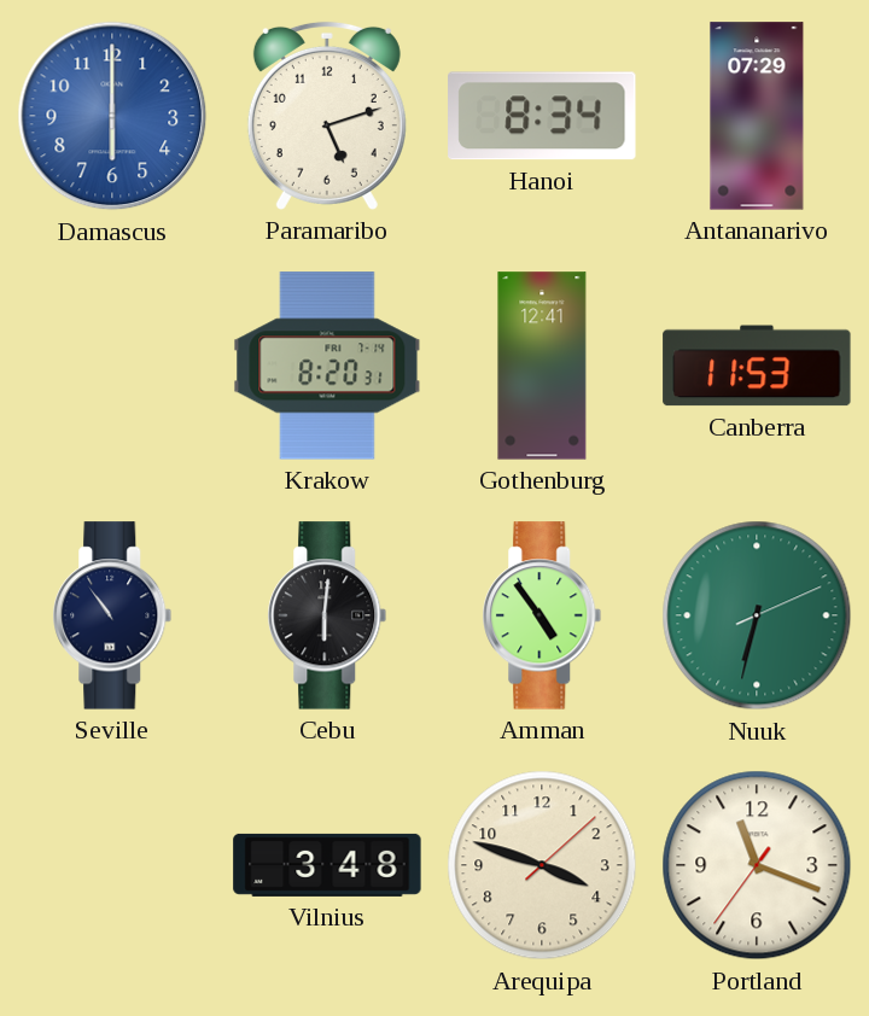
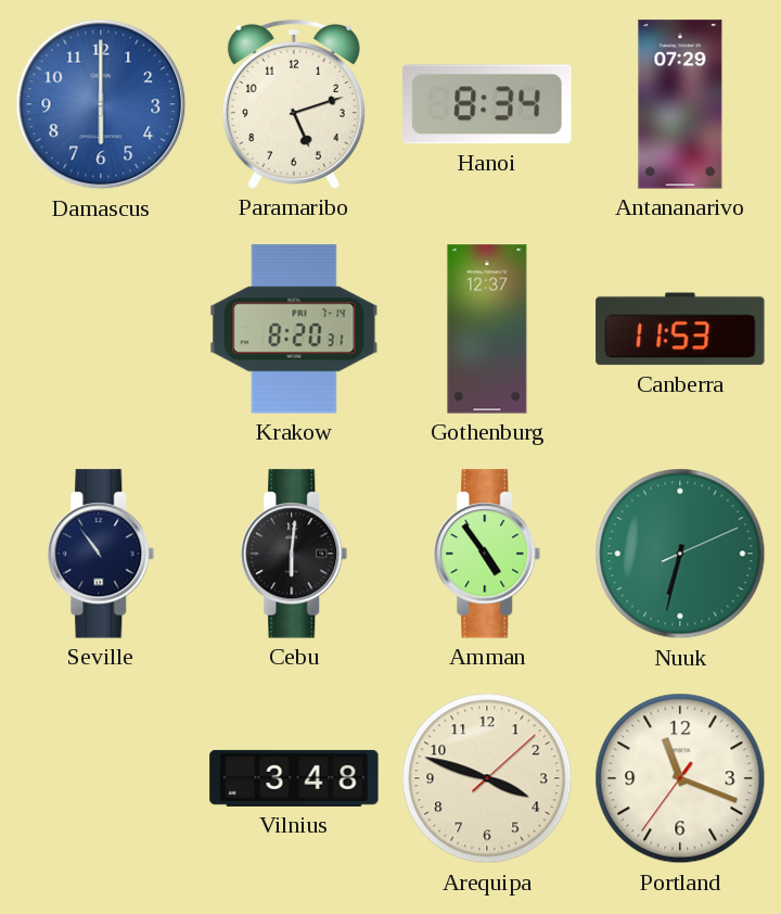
Gothenburg: 12:41 -> 12:37
